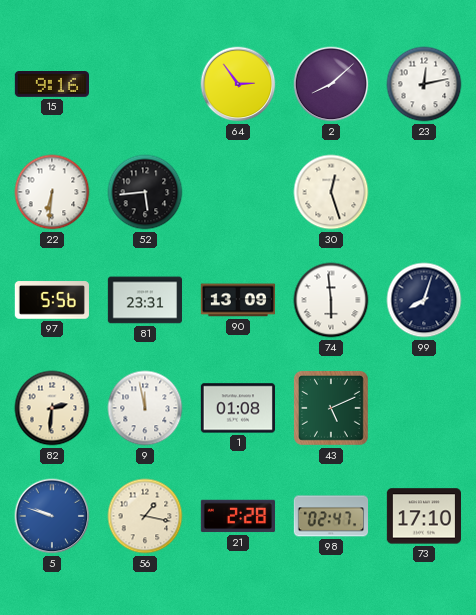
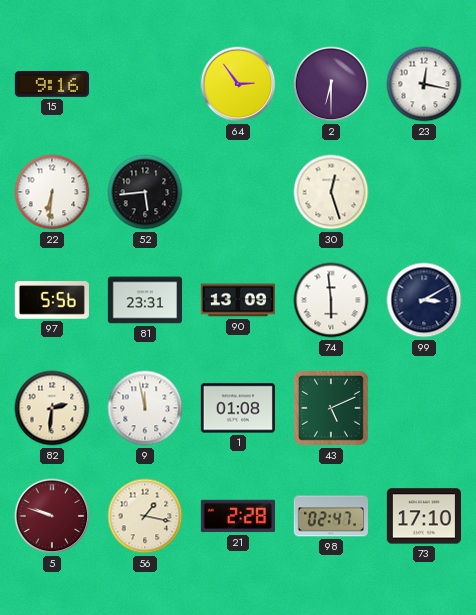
2: 8:08 -> 6:30
23: 12:13 -> 12:17
99: 8:03 -> 3:10
5 dial: blue -> burgundy
